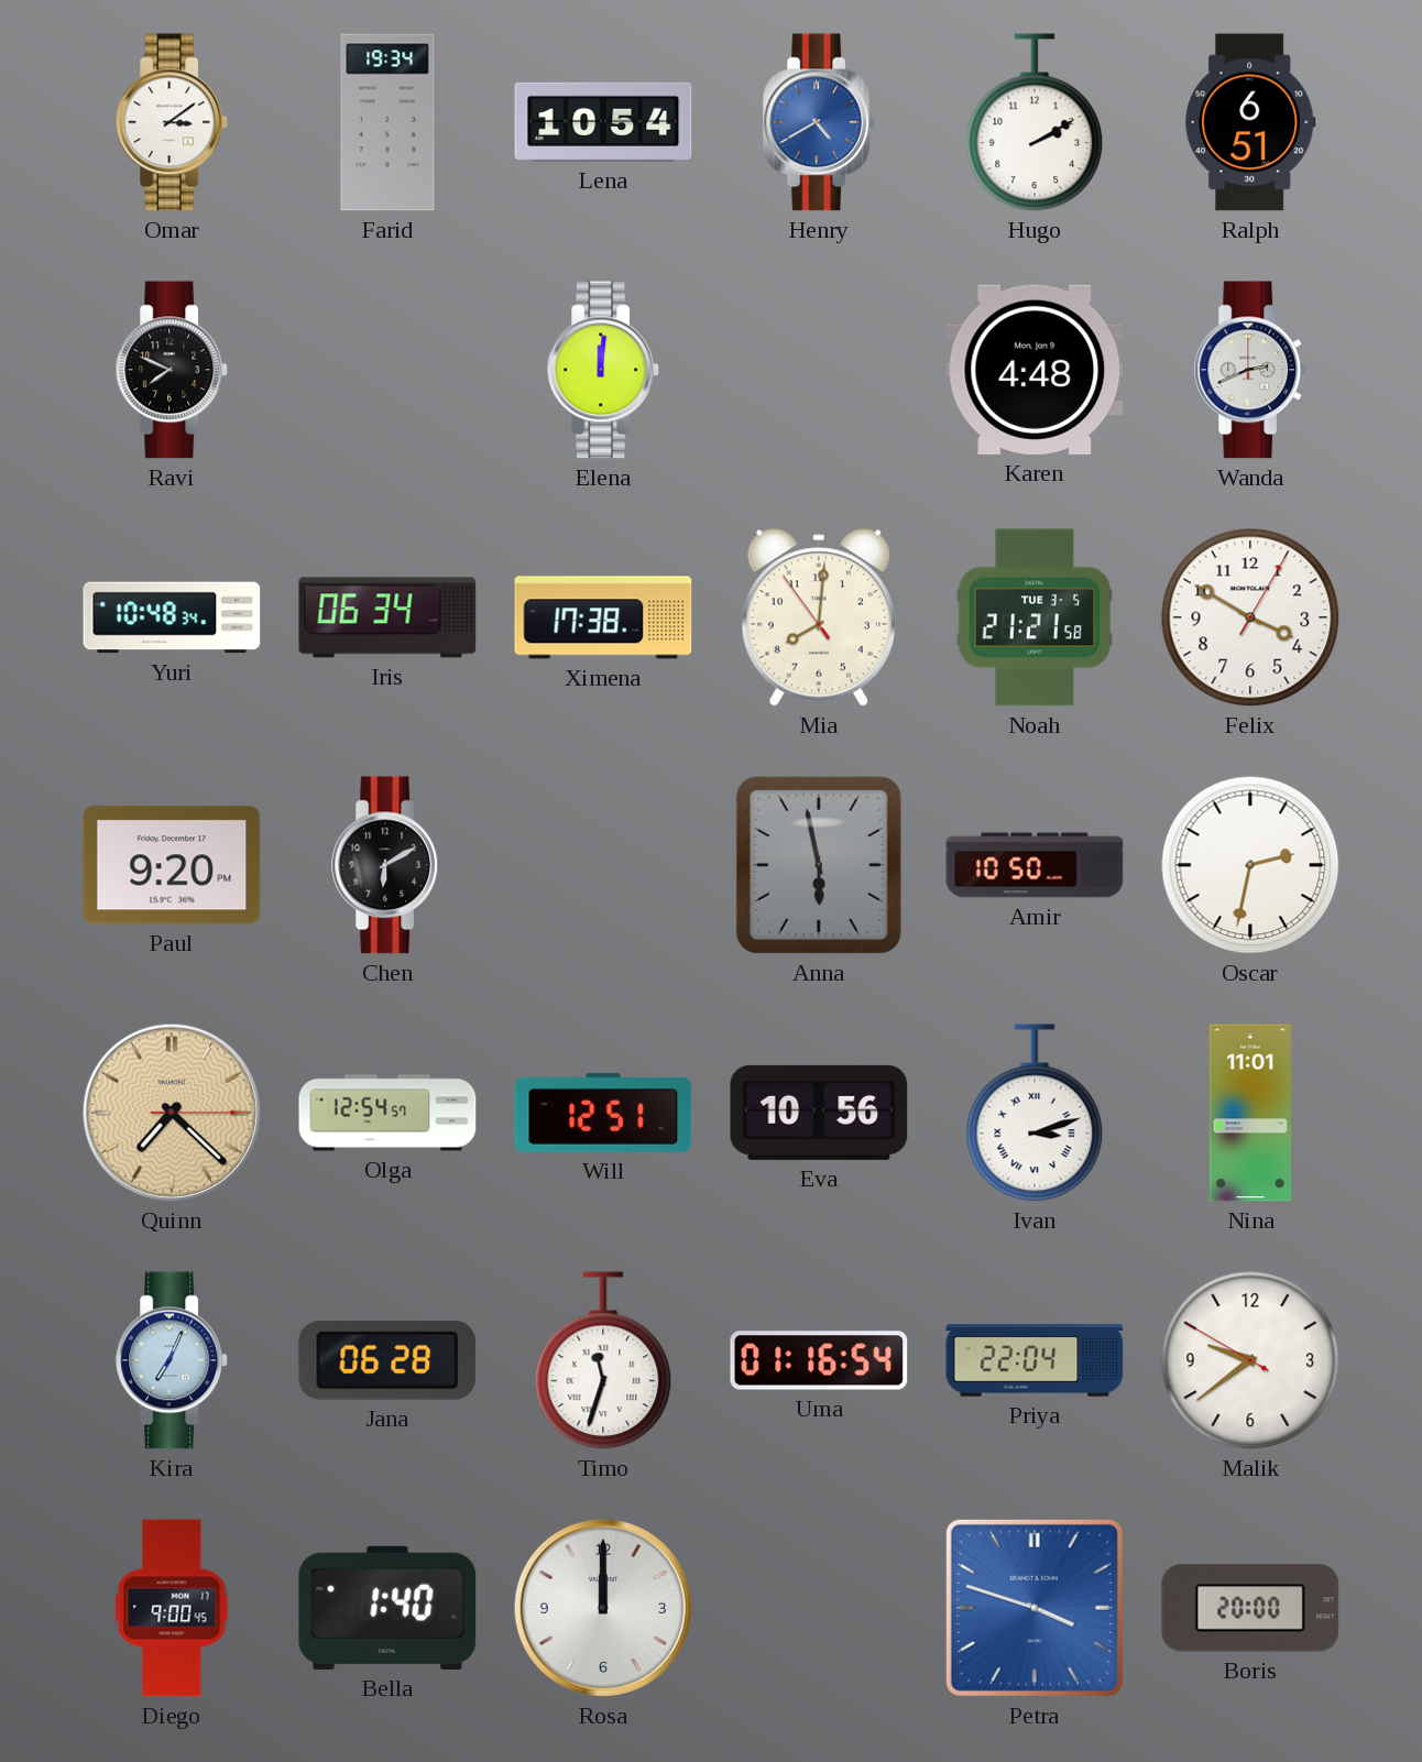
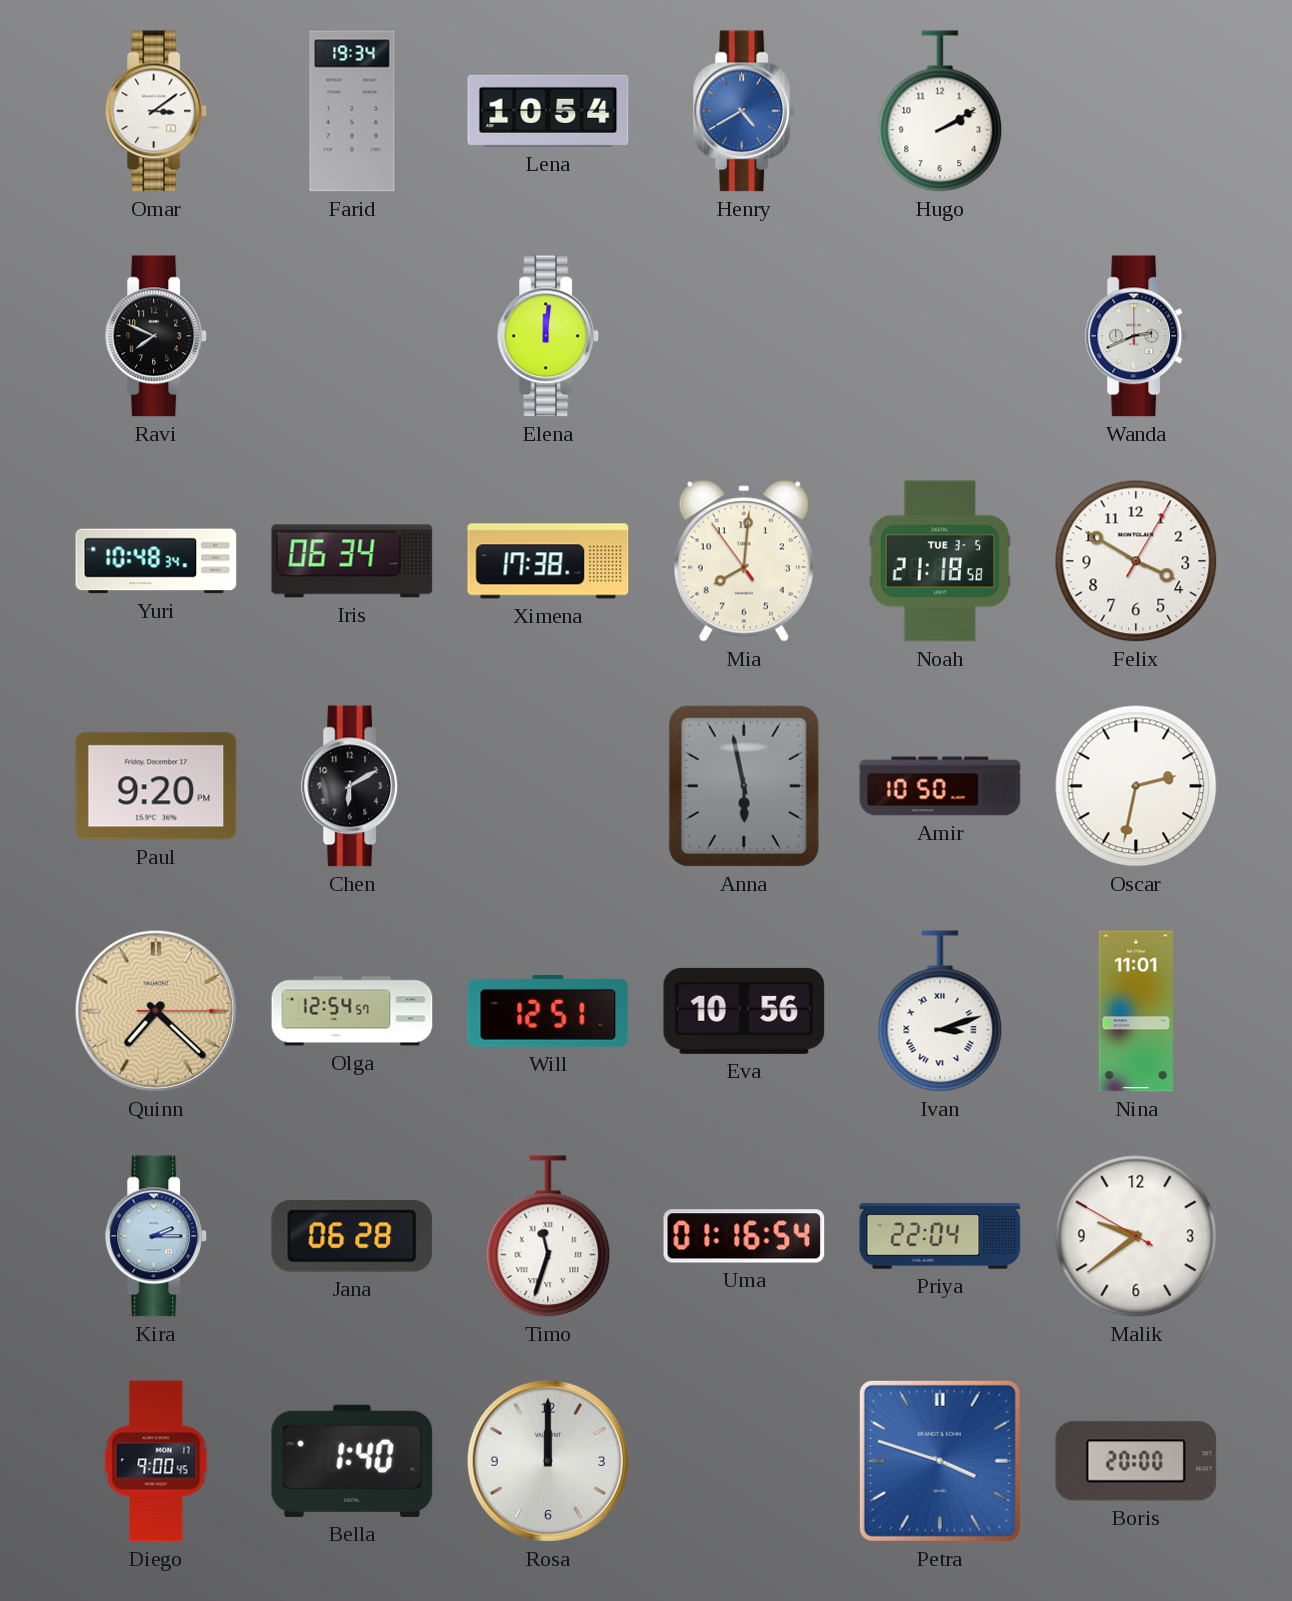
Ralph: 6:51 -> none
Karen: 4:48 -> none
Noah: 21:21 -> 21:18
Kira: 7:04 -> 2:15
